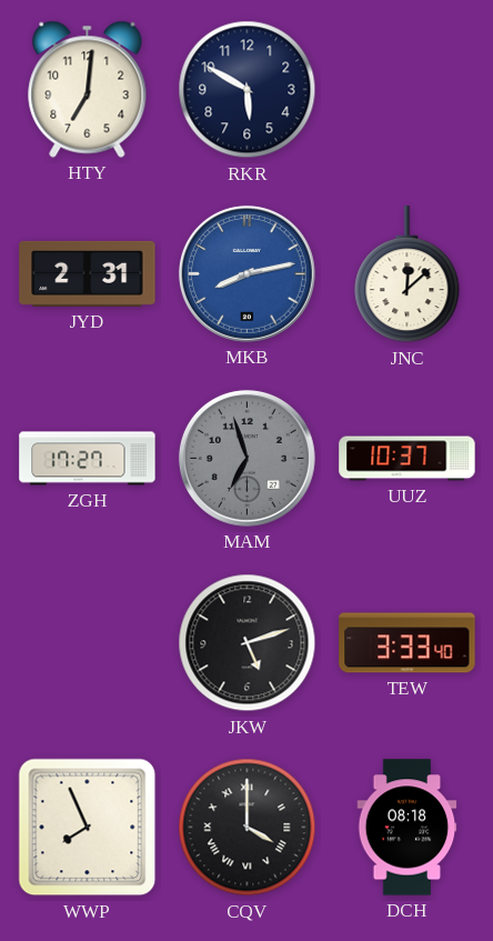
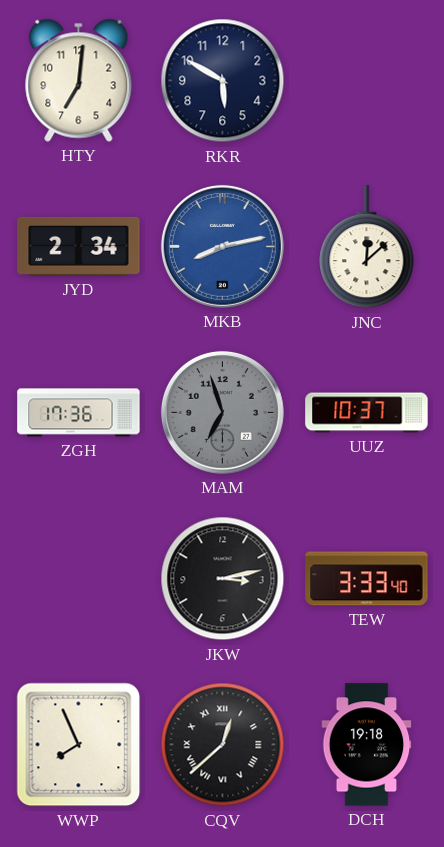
JYD: 2:31 -> 2:34
ZGH: 17:27 -> 17:36
JKW: 5:12 -> 3:13
CQV: 4:00 -> 12:38
DCH: 08:18 -> 19:18
